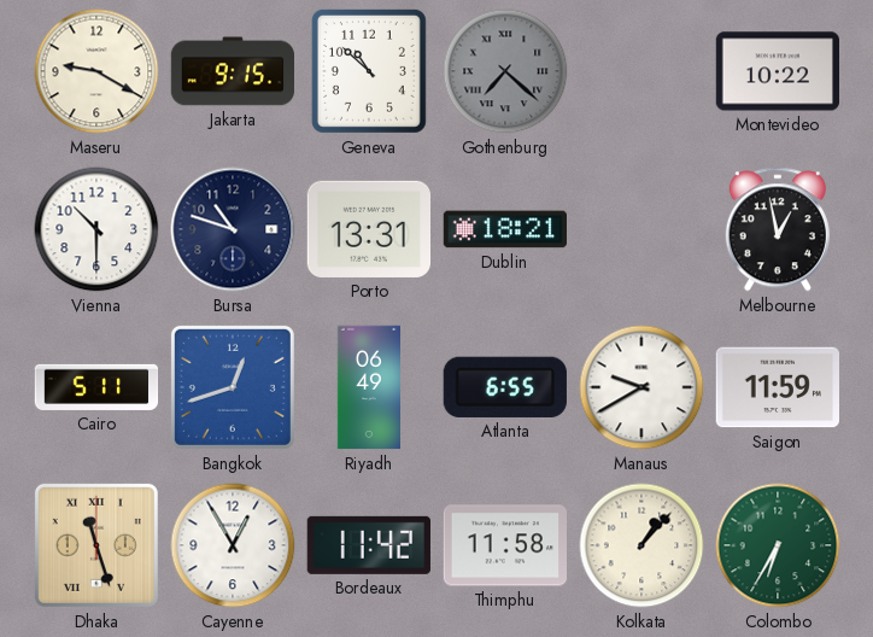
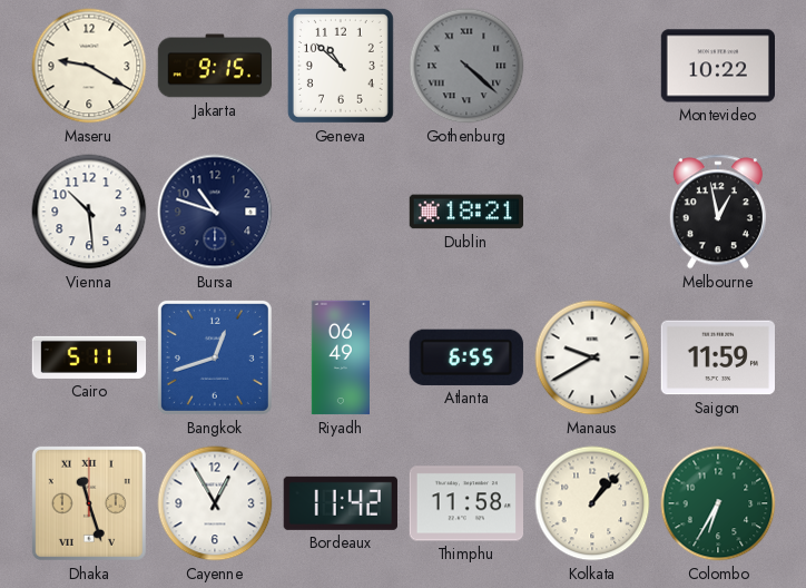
Gothenburg: 7:22 -> 4:22
Vienna: 10:30 -> 10:29
Porto: 13:31 -> none
